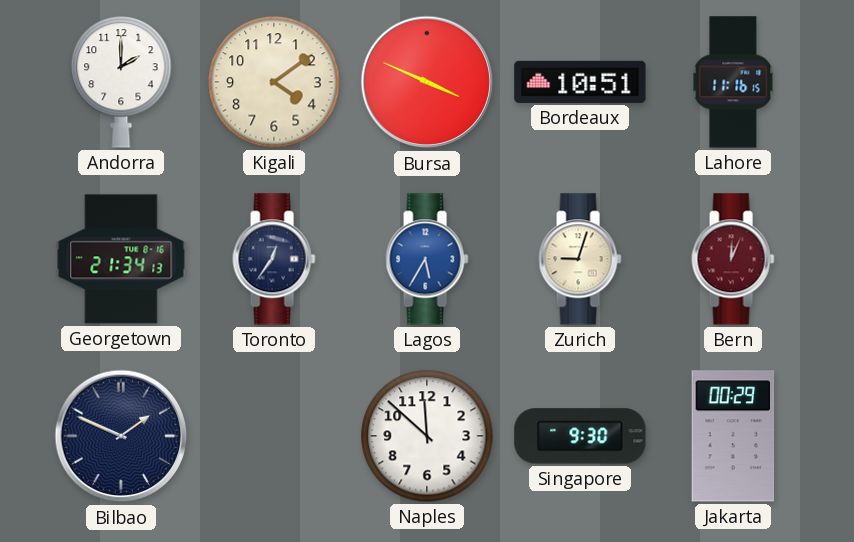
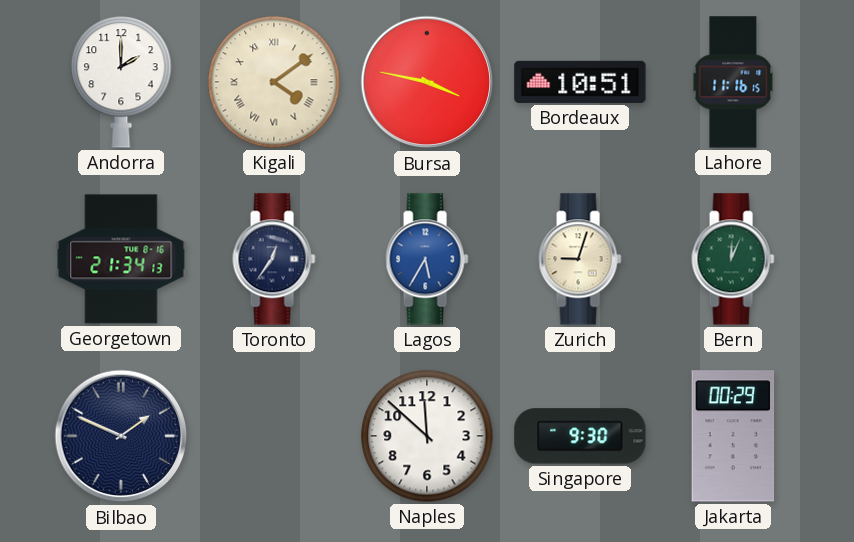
Kigali numerals: Arabic -> Roman
Bursa: 3:49 -> 3:47
Bern dial: burgundy -> green
